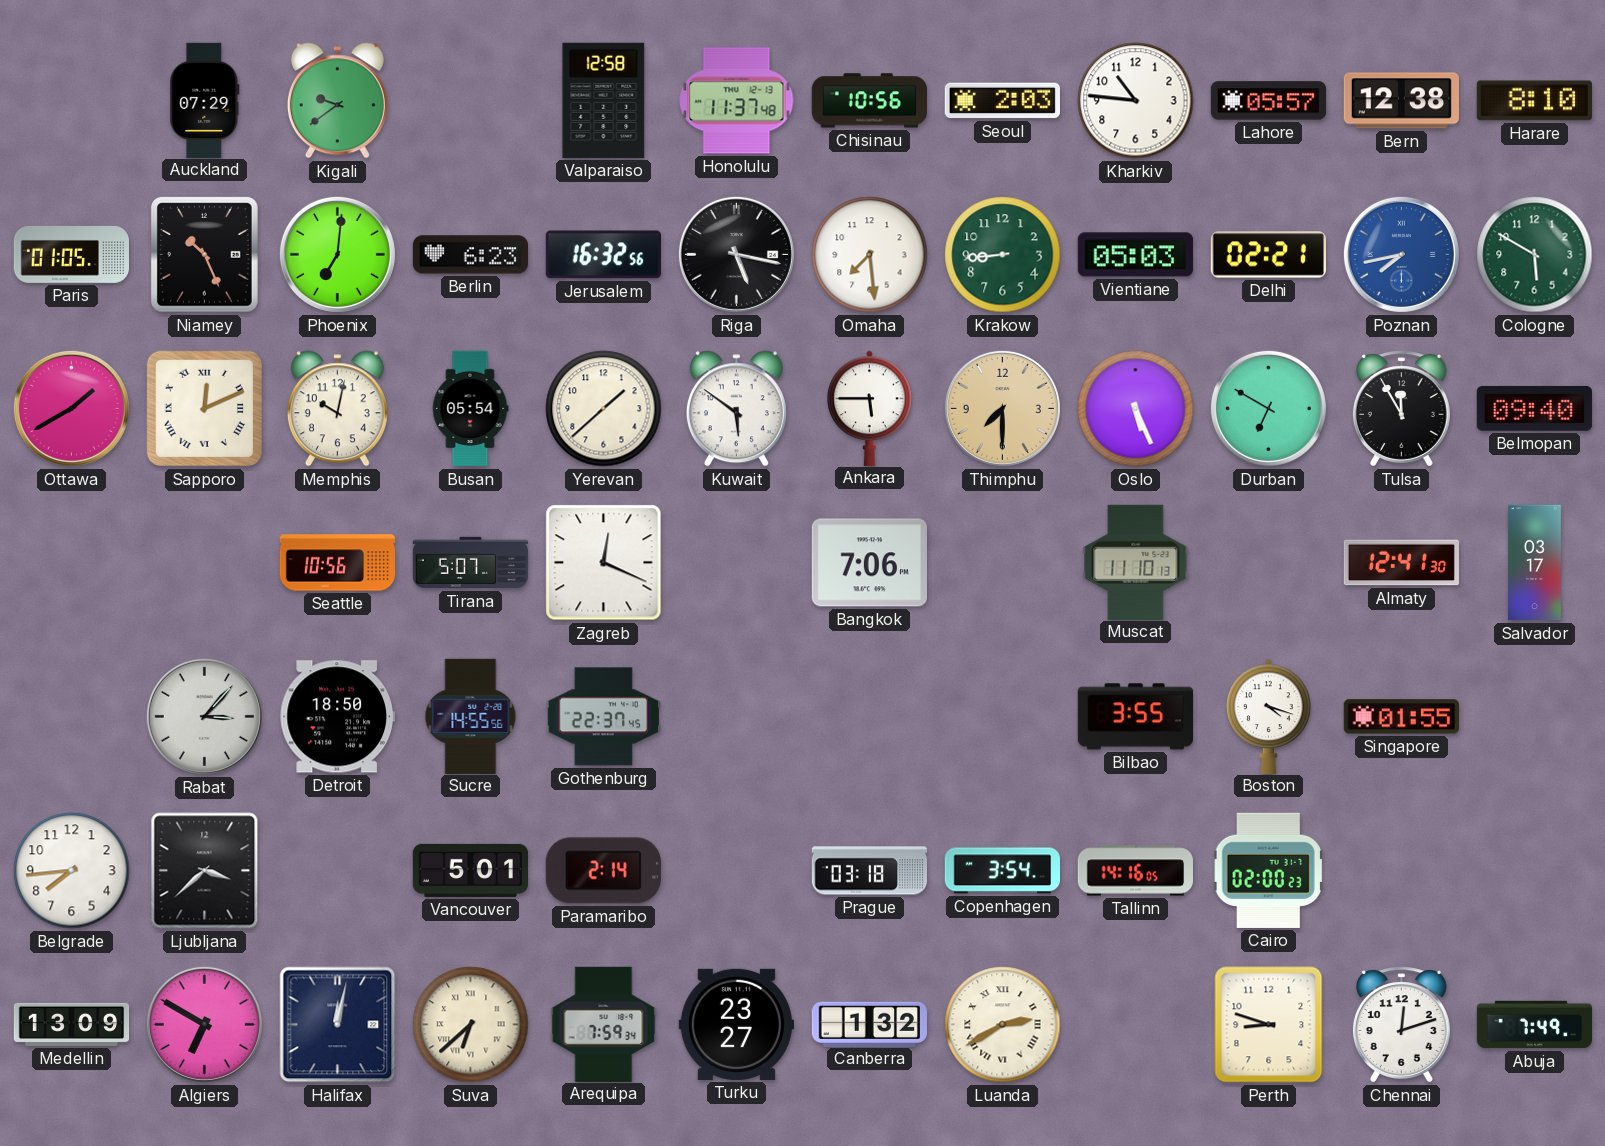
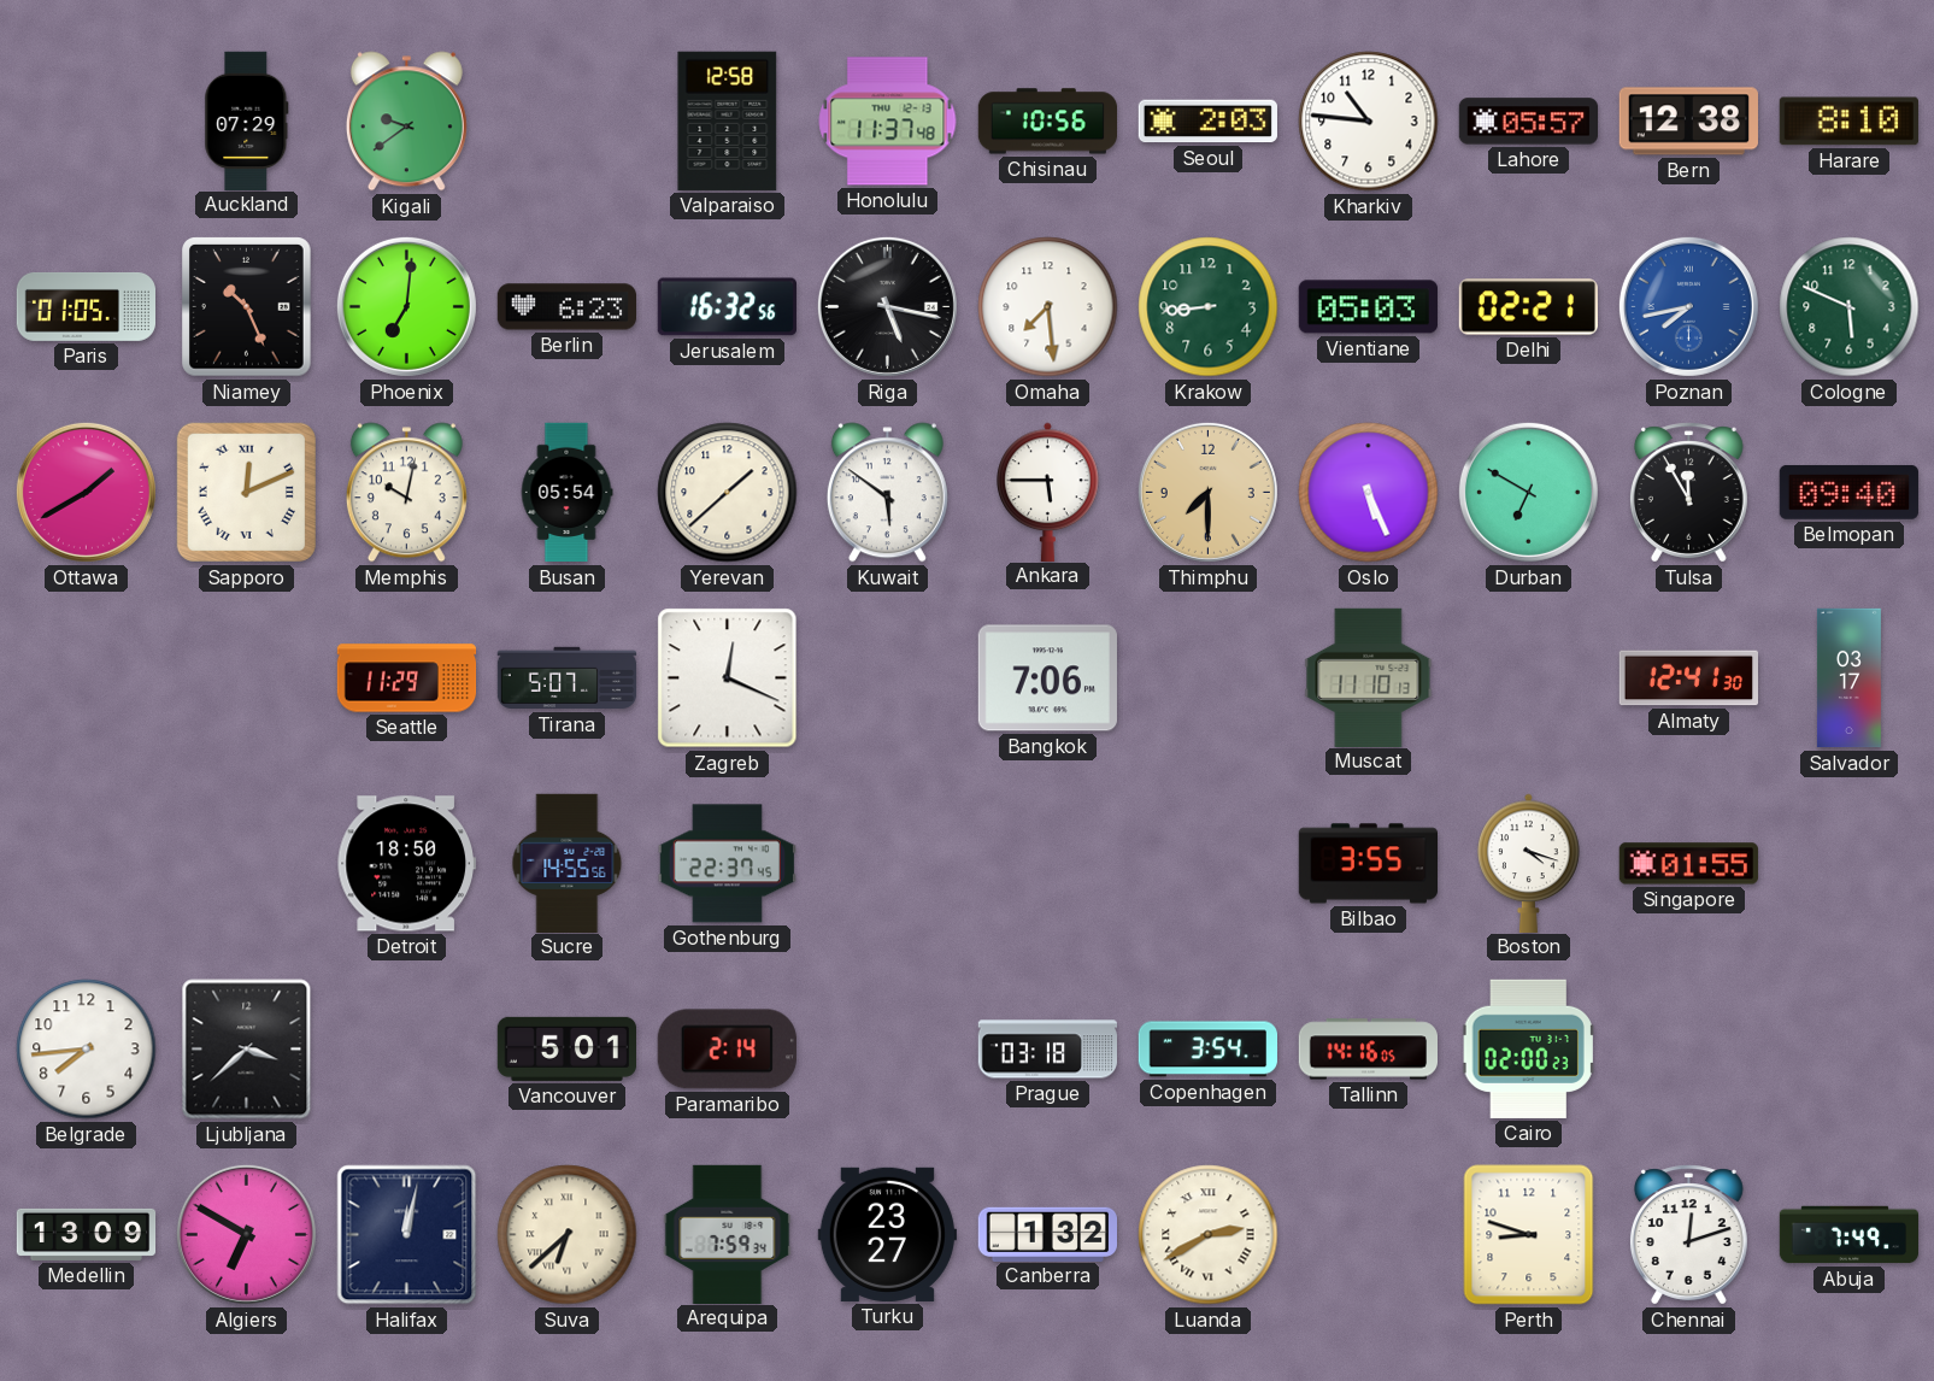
Cologne: 5:50 -> 5:49
Seattle: 10:56 -> 11:29
Rabat: 3:07 -> none
